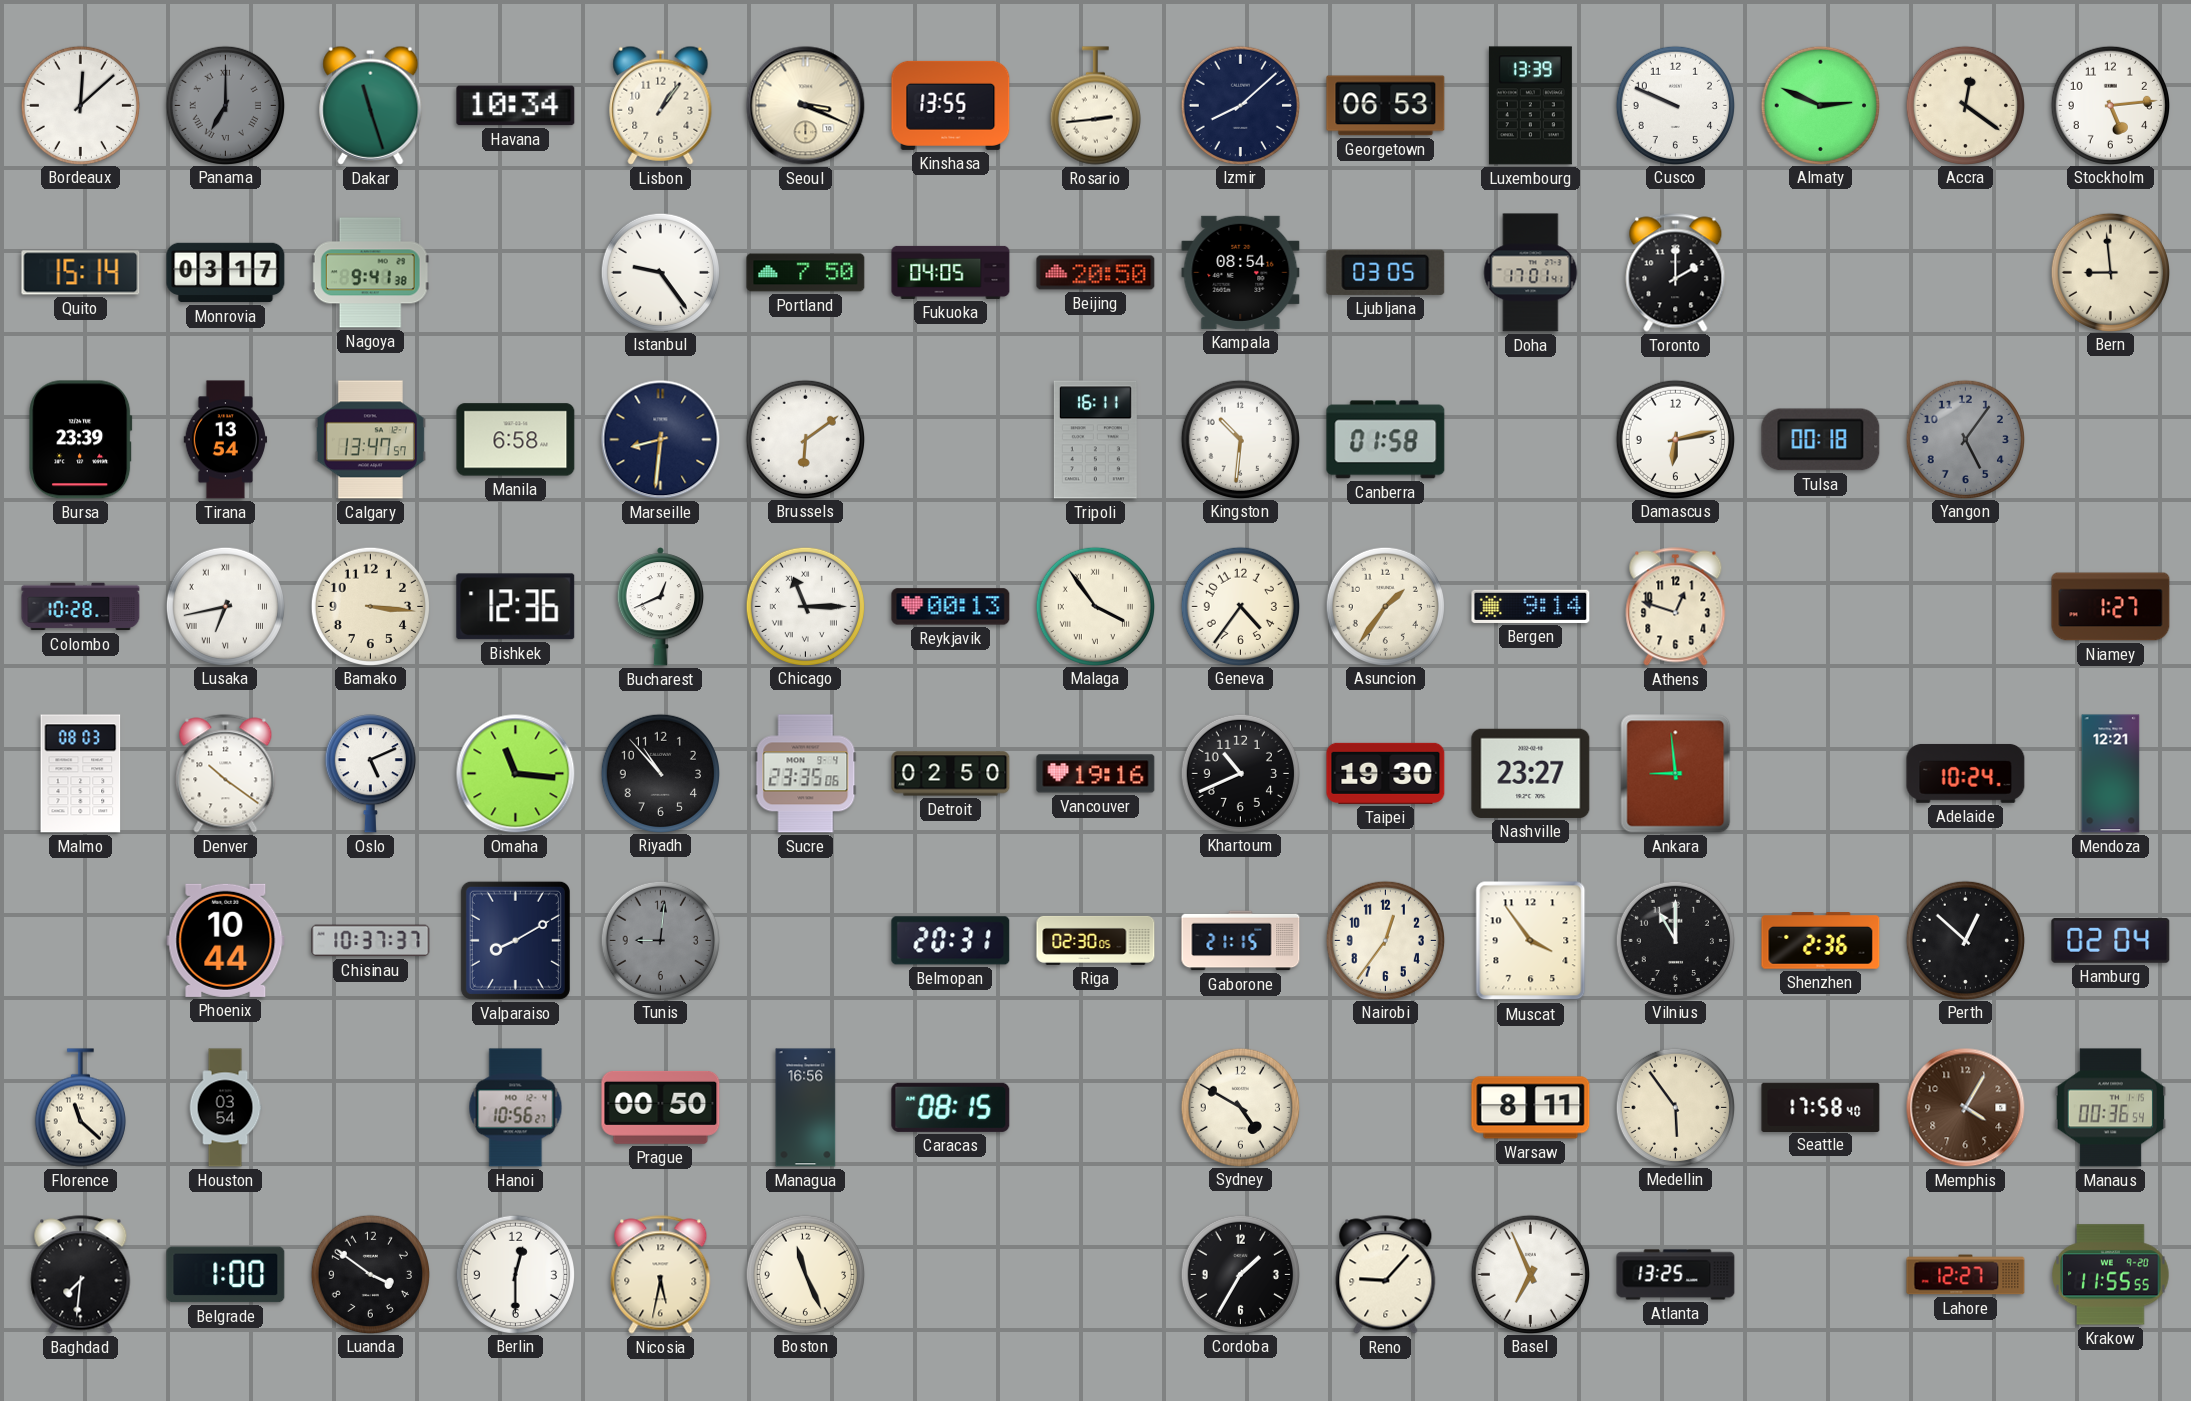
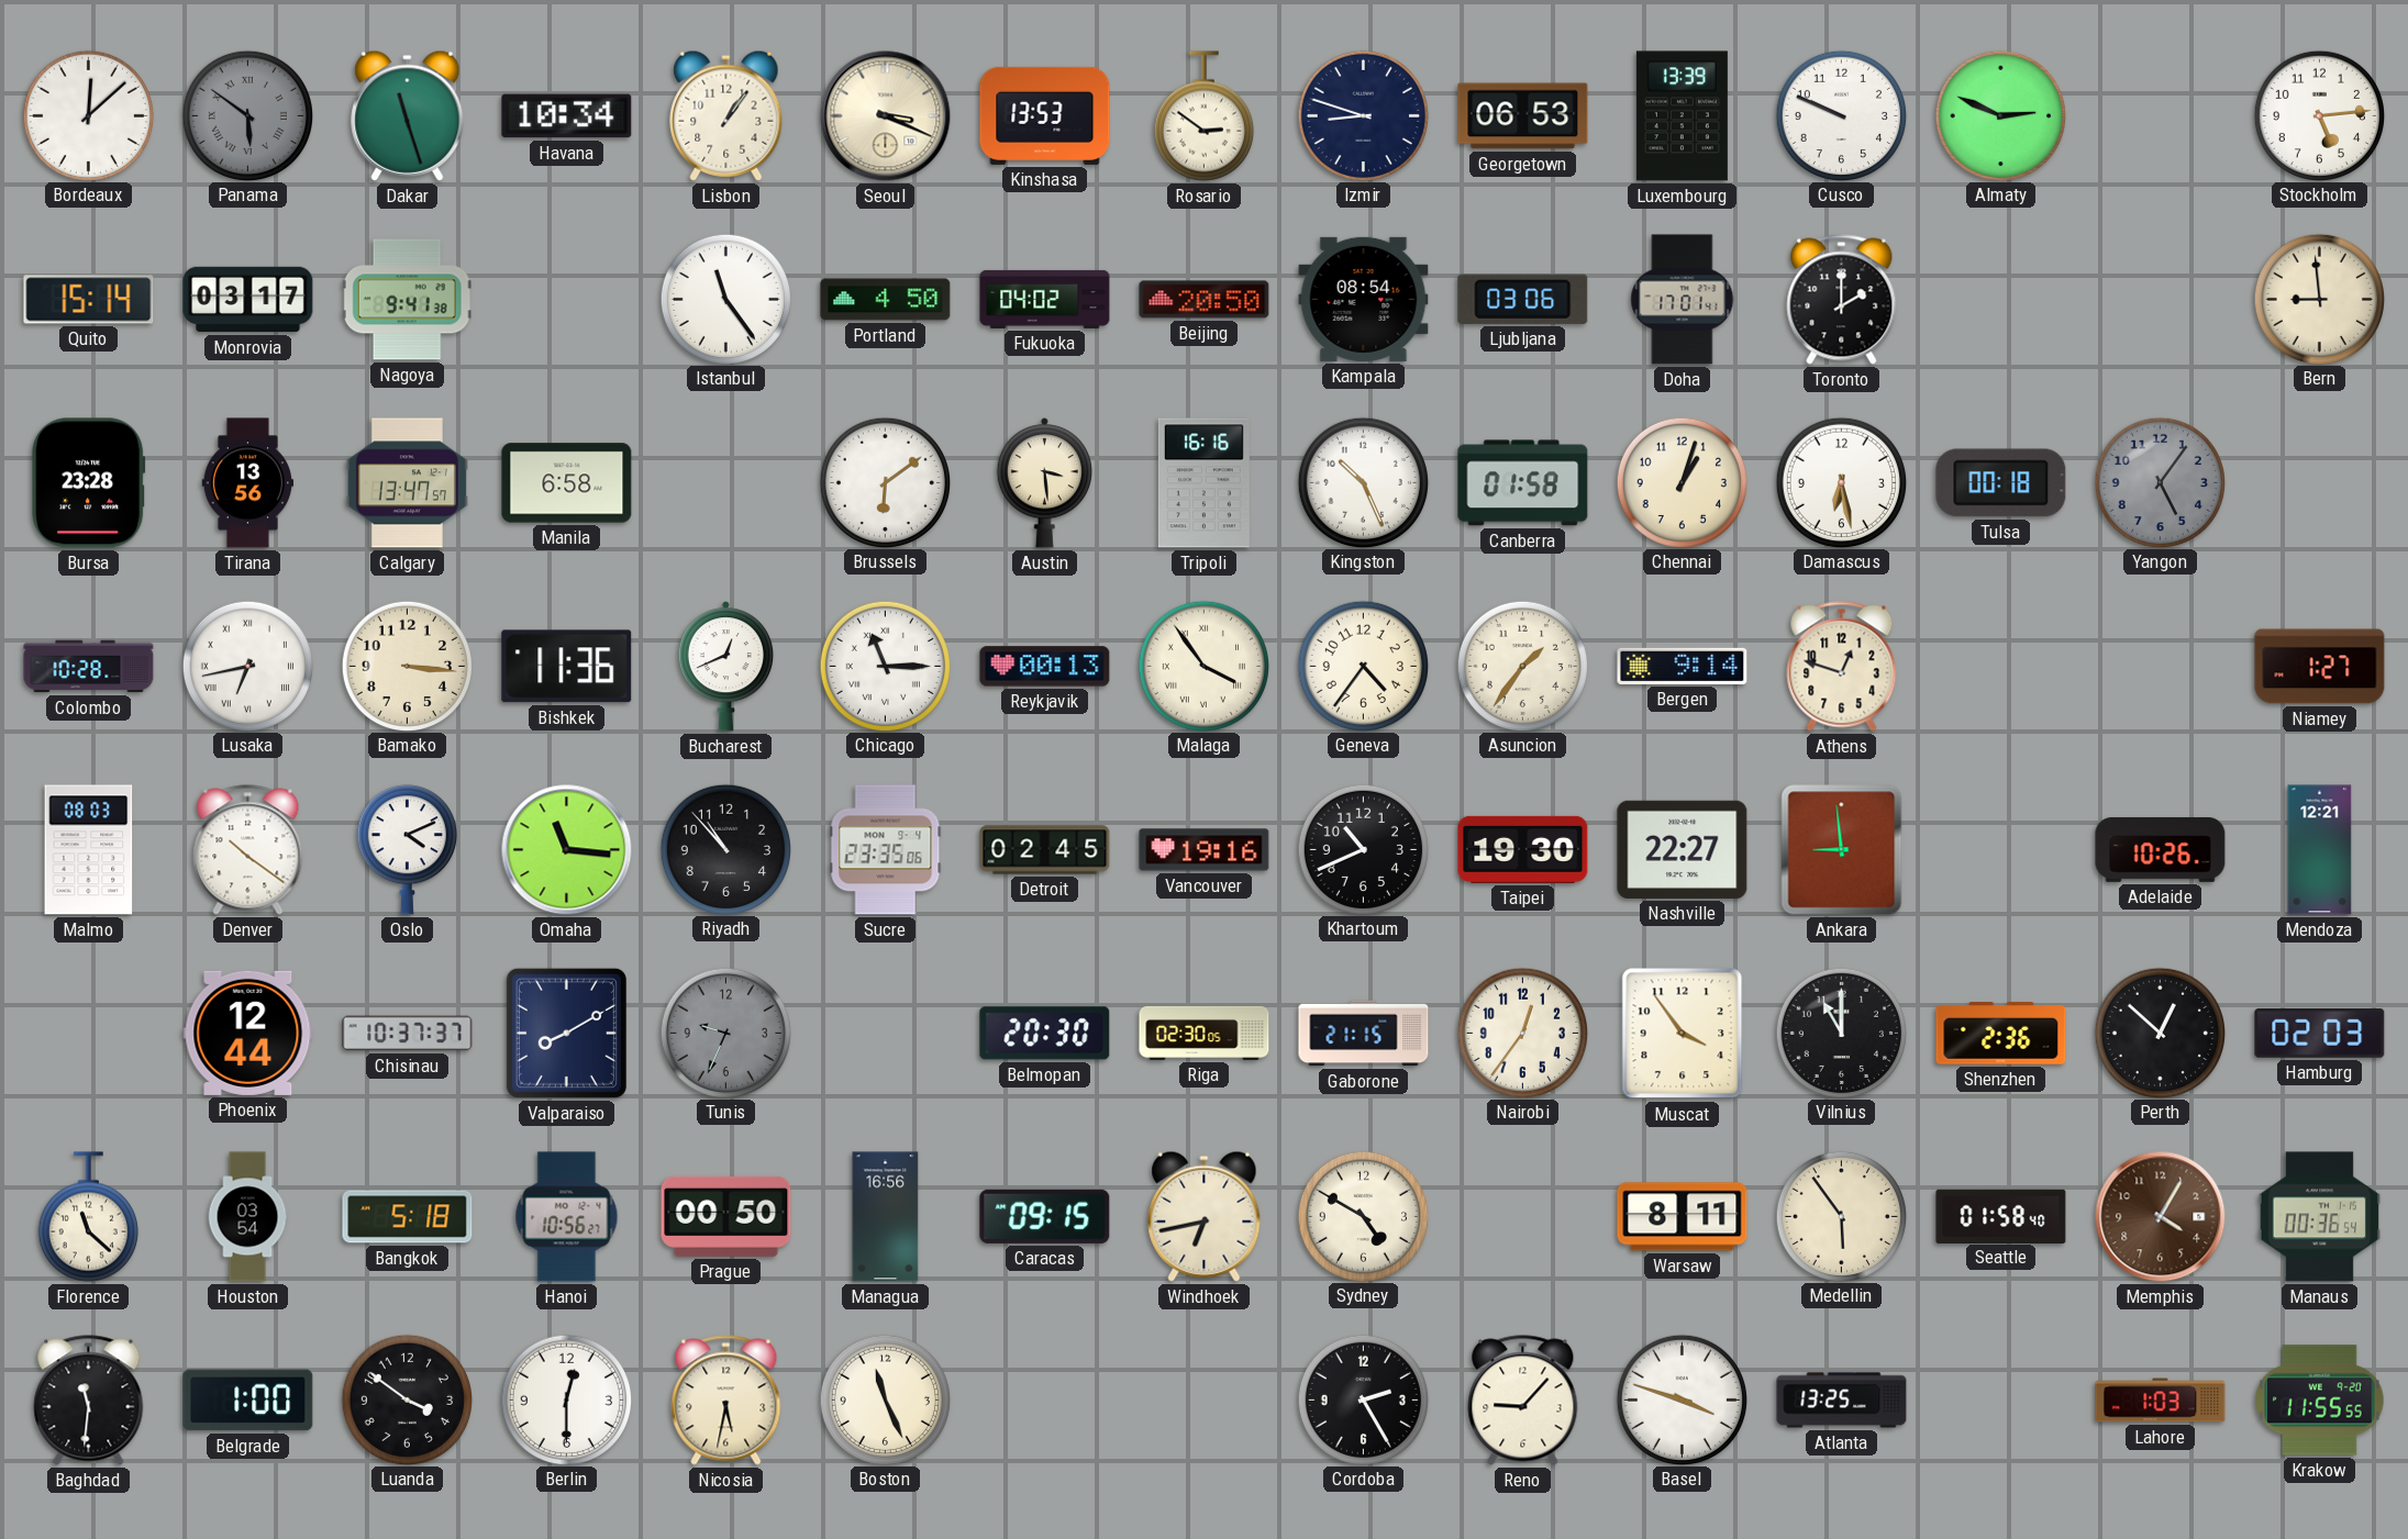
Panama: 7:00 -> 5:51
Kinshasa: 13:55 -> 13:53
Rosario: 2:44 -> 2:51
Izmir: 8:08 -> 8:48
Accra: 12:21 -> none
Istanbul: 9:24 -> 11:24
Portland: 7:50 -> 4:50
Fukuoka: 04:05 -> 04:02
Ljubljana: 03:05 -> 03:06
Bursa: 23:39 -> 23:28
Tirana: 13:54 -> 13:56
Marseille: 8:31 -> none
Austin: none -> 3:29
Tripoli: 16:11 -> 16:16
Kingston: 10:31 -> 10:26
Chennai: none -> 1:03
Damascus: 6:13 -> 6:28
Bishkek: 12:36 -> 11:36
Oslo: 5:11 -> 4:11
Detroit: 02:50 -> 02:45
Nashville: 23:27 -> 22:27
Adelaide: 10:24 -> 10:26
Phoenix: 10:44 -> 12:44
Tunis: 9:01 -> 9:34
Belmopan: 20:31 -> 20:30
Hamburg: 02:04 -> 02:03
Bangkok: none -> 5:18
Caracas: 08:15 -> 09:15
Windhoek: none -> 6:43
Seattle: 17:58 -> 01:58
Baghdad: 7:31 -> 11:31
Cordoba: 1:35 -> 2:25
Basel: 6:56 -> 3:48
Lahore: 12:27 -> 1:03
